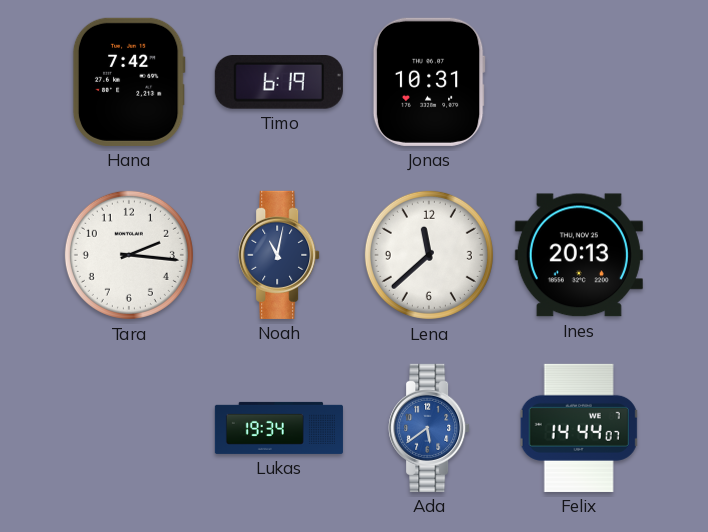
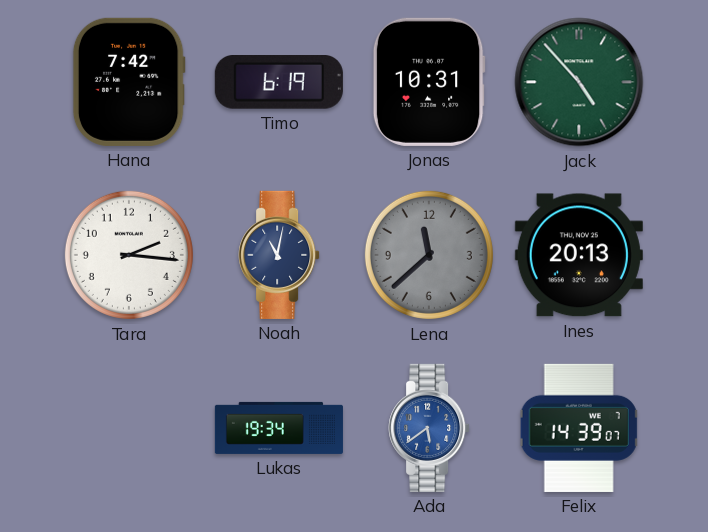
Jack: none -> 4:53
Lena dial: white -> grey
Felix: 14:44 -> 14:39
